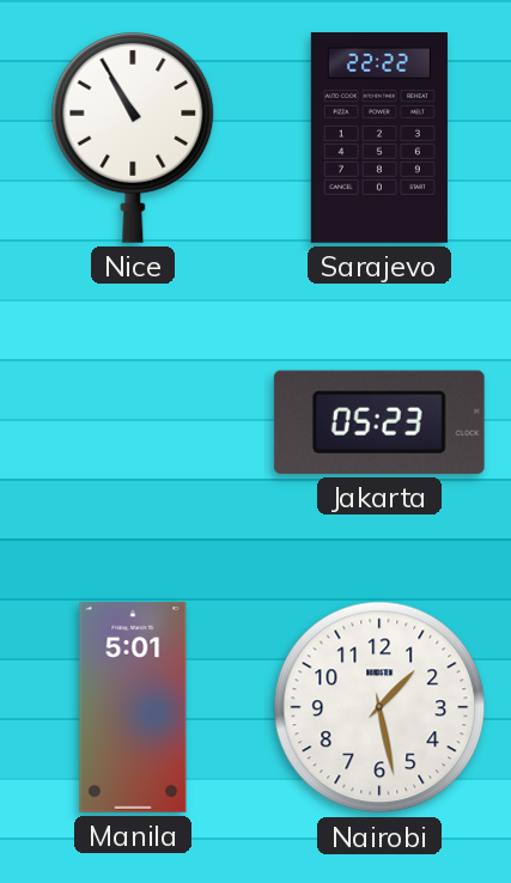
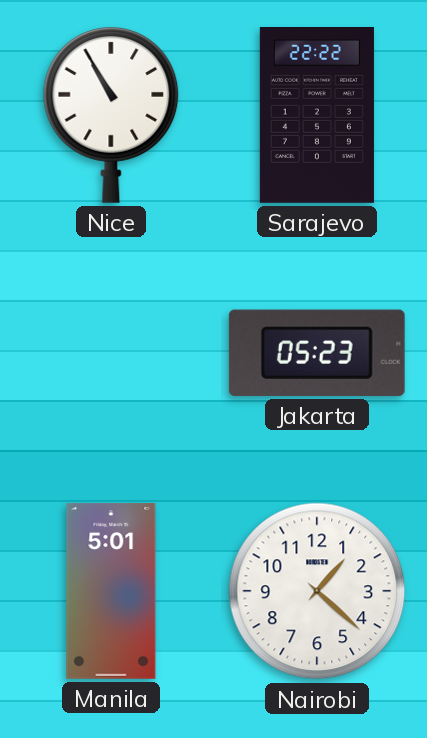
Nairobi: 1:28 -> 1:22
